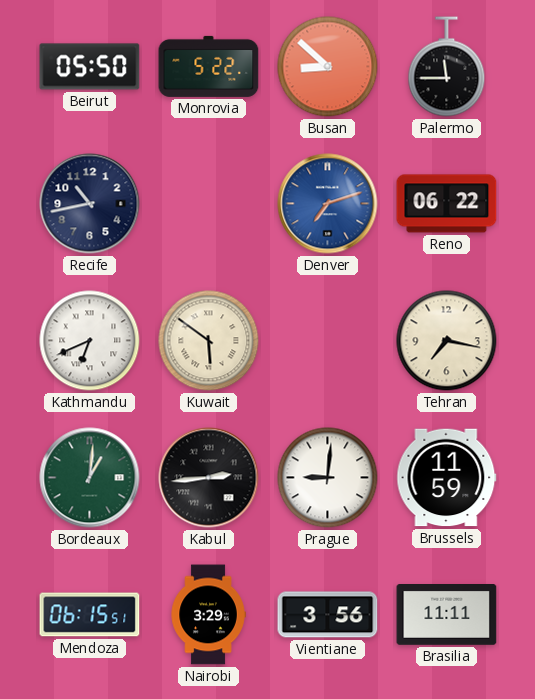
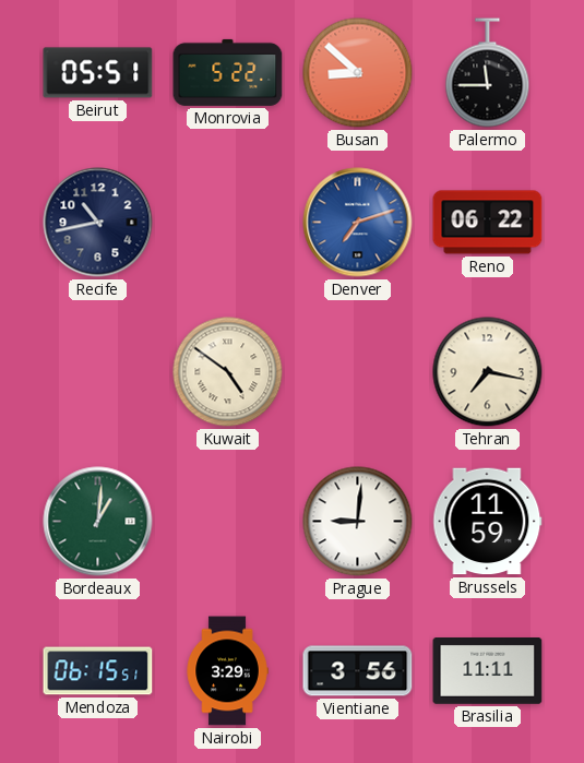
Beirut: 05:50 -> 05:51
Kathmandu: 6:41 -> none
Kuwait: 5:51 -> 4:51
Kabul: 2:44 -> none
